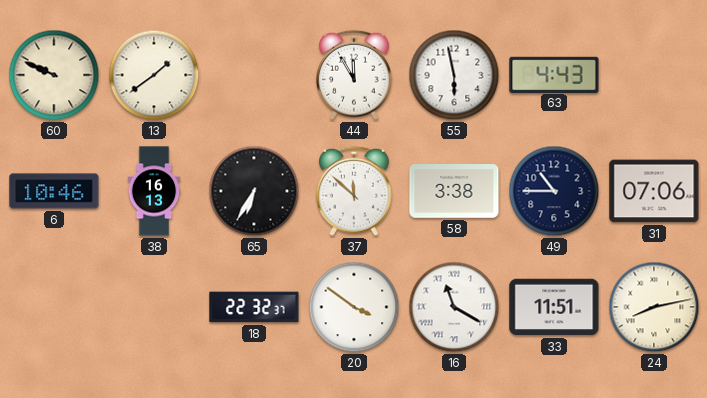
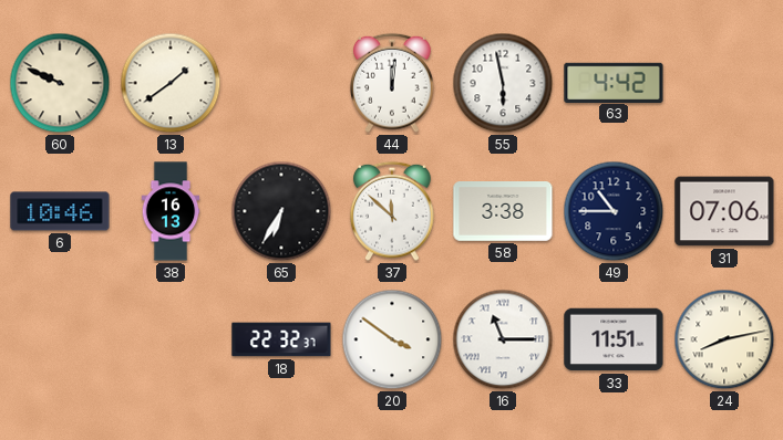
44: 11:55 -> 12:01
63: 4:43 -> 4:42
16: 11:20 -> 11:15
